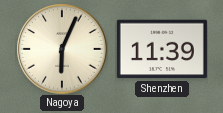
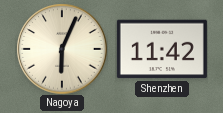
Shenzhen: 11:39 -> 11:42
